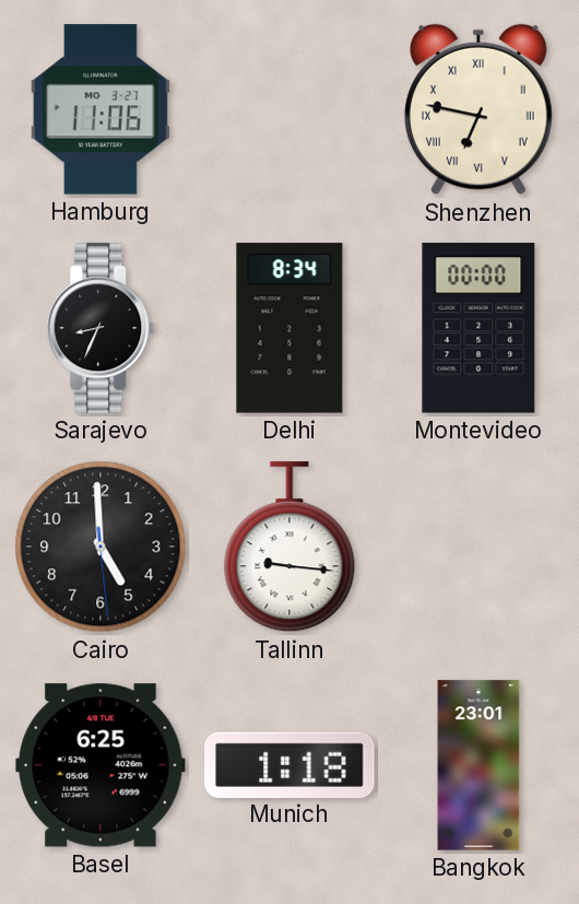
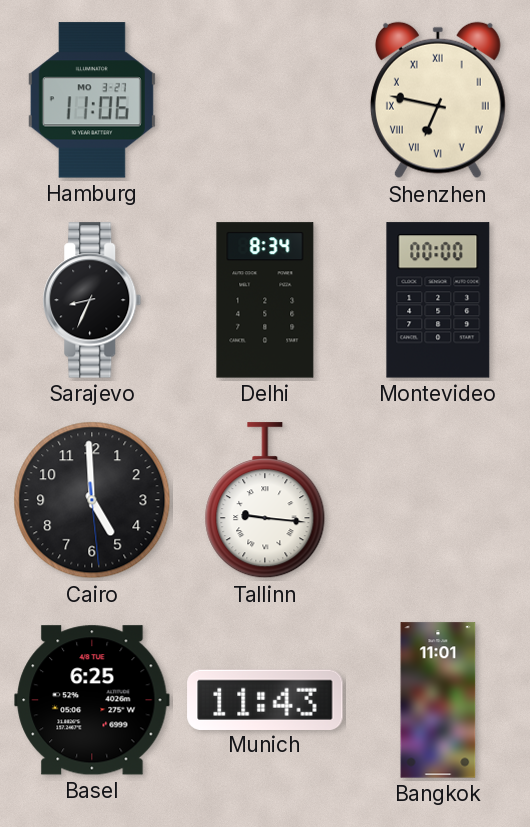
Munich: 1:18 -> 11:43
Bangkok: 23:01 -> 11:01
